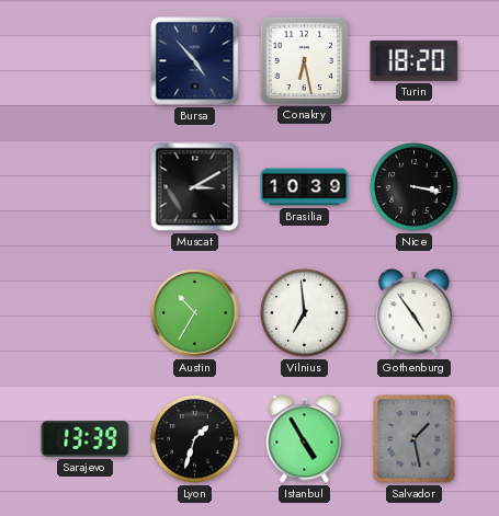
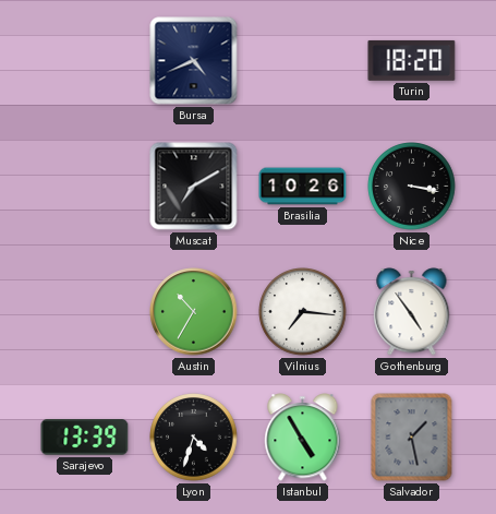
Bursa: 4:53 -> 4:41
Conakry: 6:28 -> none
Muscat: 3:10 -> 7:10
Brasilia: 10:39 -> 10:26
Vilnius: 6:59 -> 7:16
Lyon: 1:33 -> 4:33
